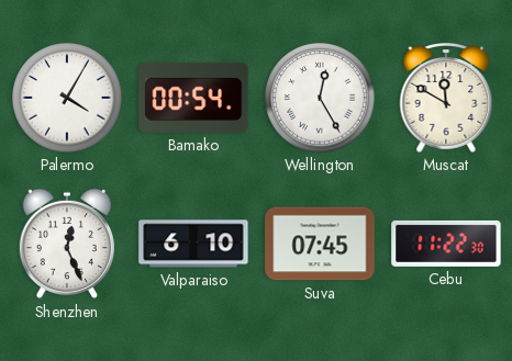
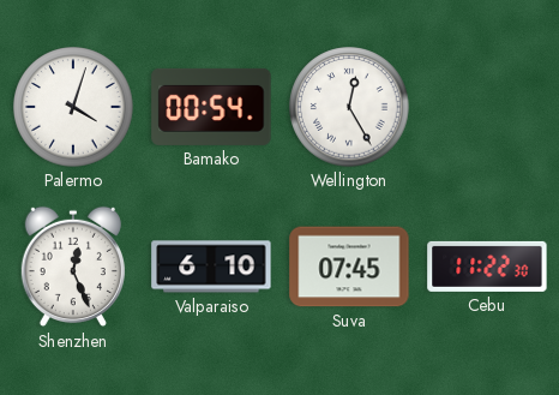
Palermo: 4:05 -> 4:03
Muscat: 11:50 -> none
